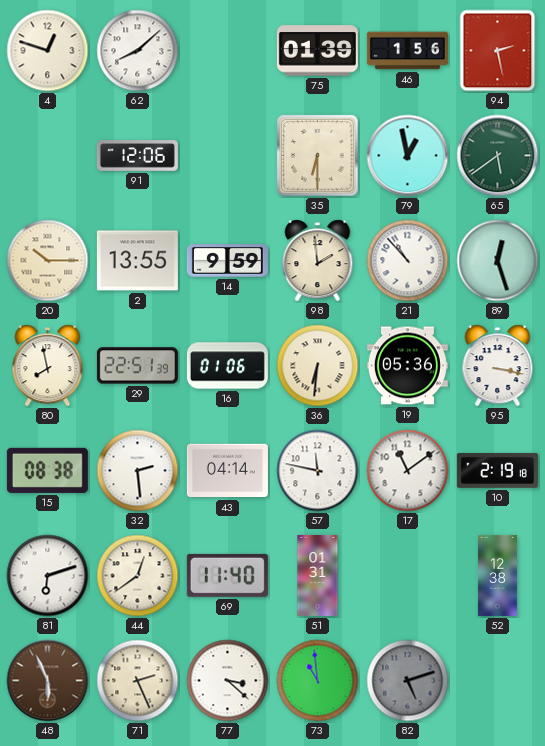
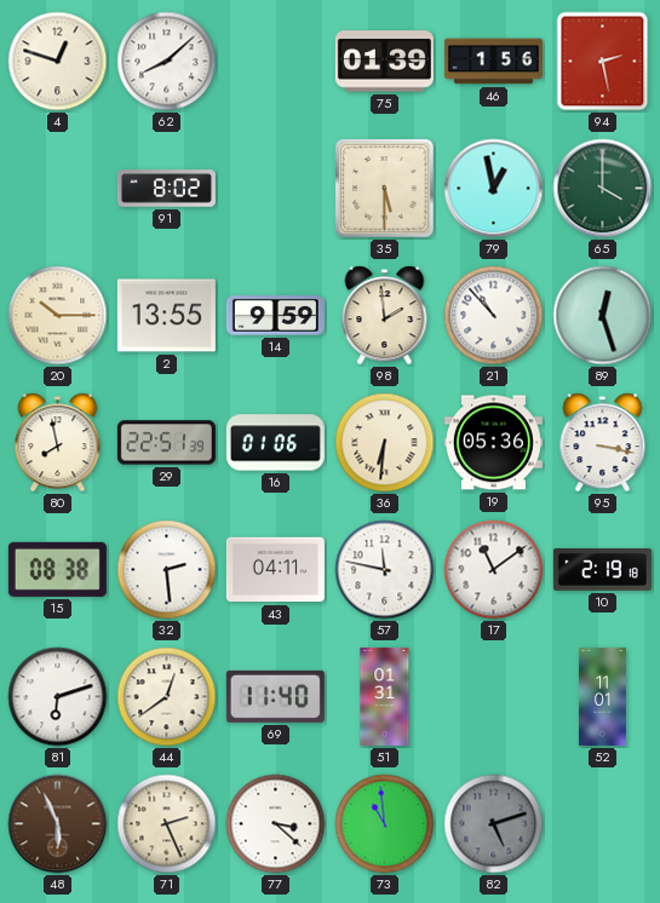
91: 12:06 -> 8:02
35: 6:30 -> 5:30
65: 5:39 -> 4:00
43: 04:14 -> 04:11
52: 12:38 -> 11:01
